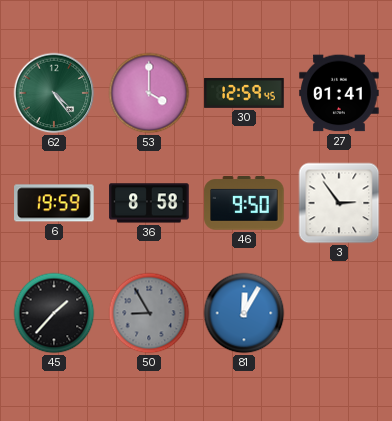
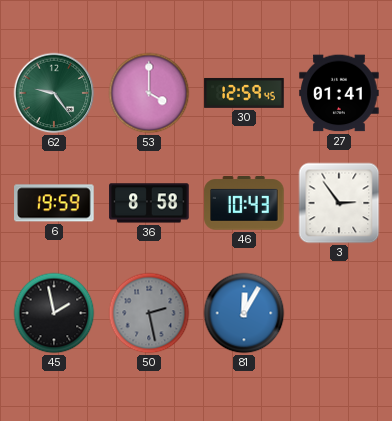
62: 4:24 -> 9:24
46: 9:50 -> 10:43
45: 1:37 -> 1:58
50: 8:55 -> 2:28
